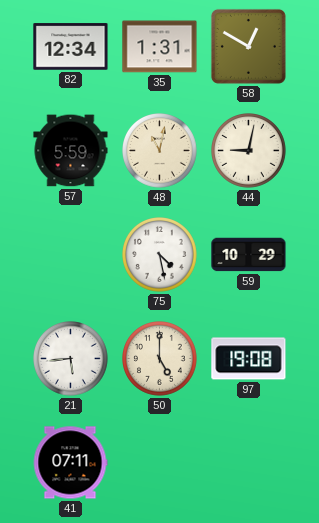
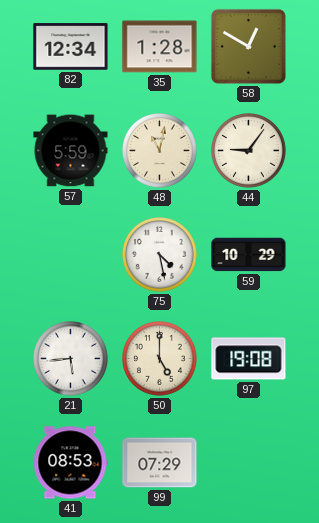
35: 1:31 -> 1:28
44: 9:02 -> 9:06
41: 07:11 -> 08:53
99: none -> 07:29
